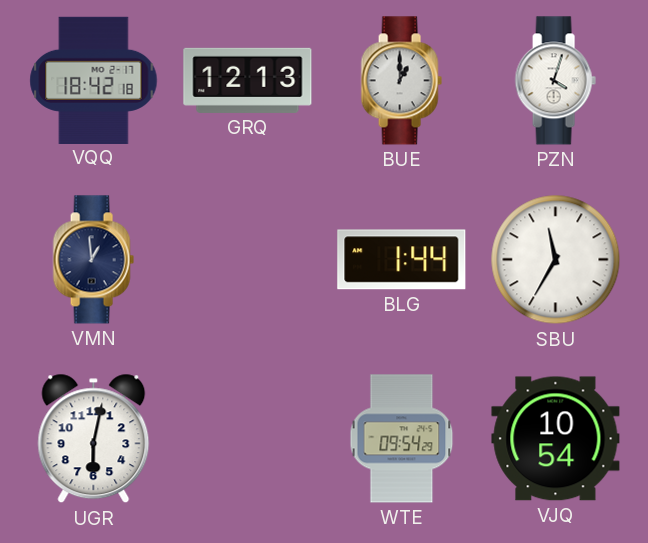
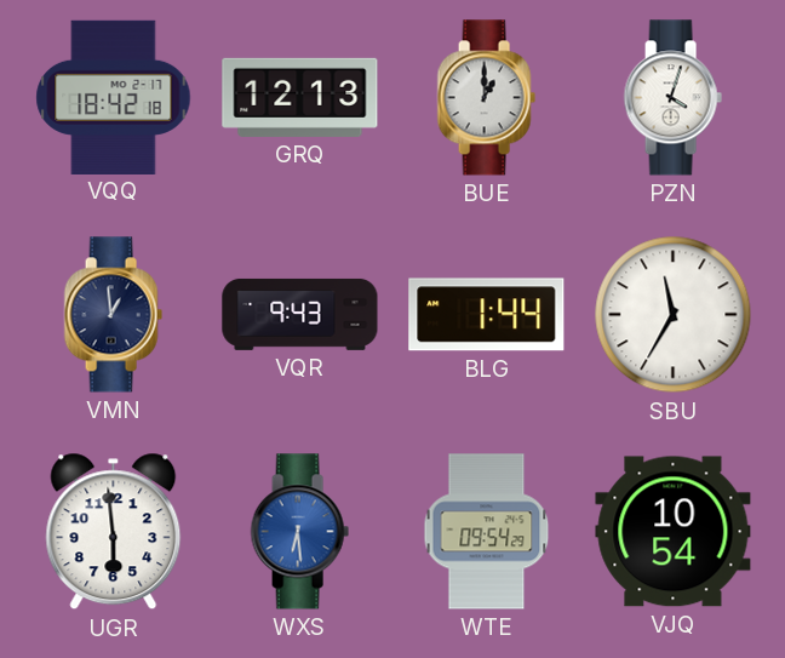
VQR: none -> 9:43
UGR: 6:02 -> 5:59
WXS: none -> 6:29
